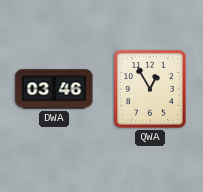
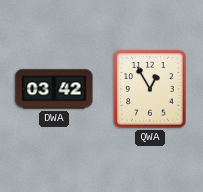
DWA: 03:46 -> 03:42
